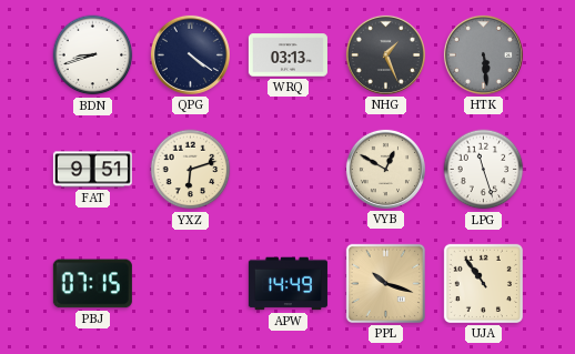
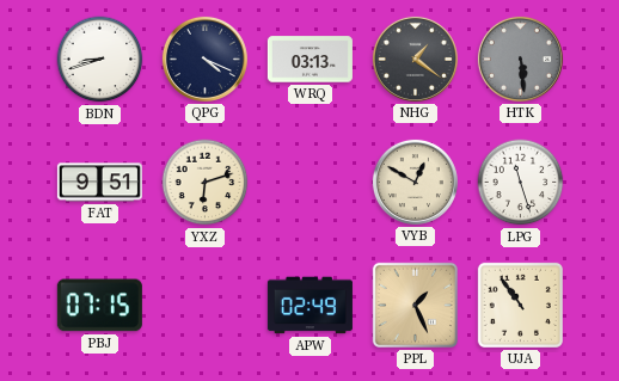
QPG: 4:21 -> 4:19
NHG: 1:26 -> 1:21
APW: 14:49 -> 02:49
PPL: 10:18 -> 1:26
